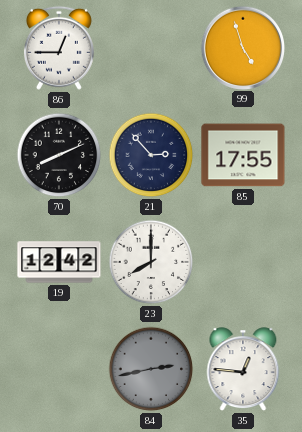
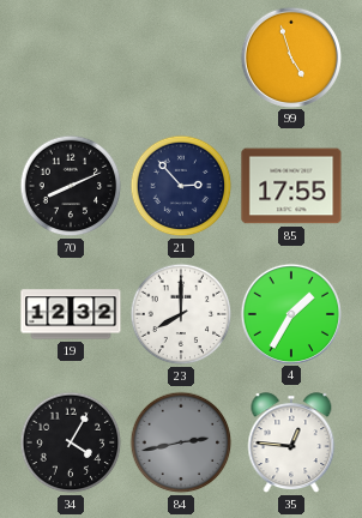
86: 12:45 -> none
19: 12:42 -> 12:32
4: none -> 1:35
34: none -> 4:05
